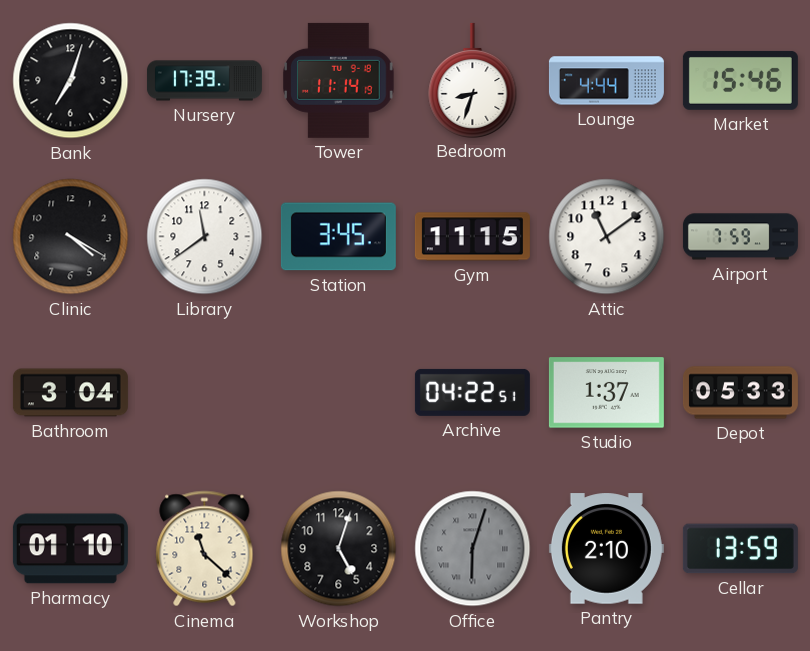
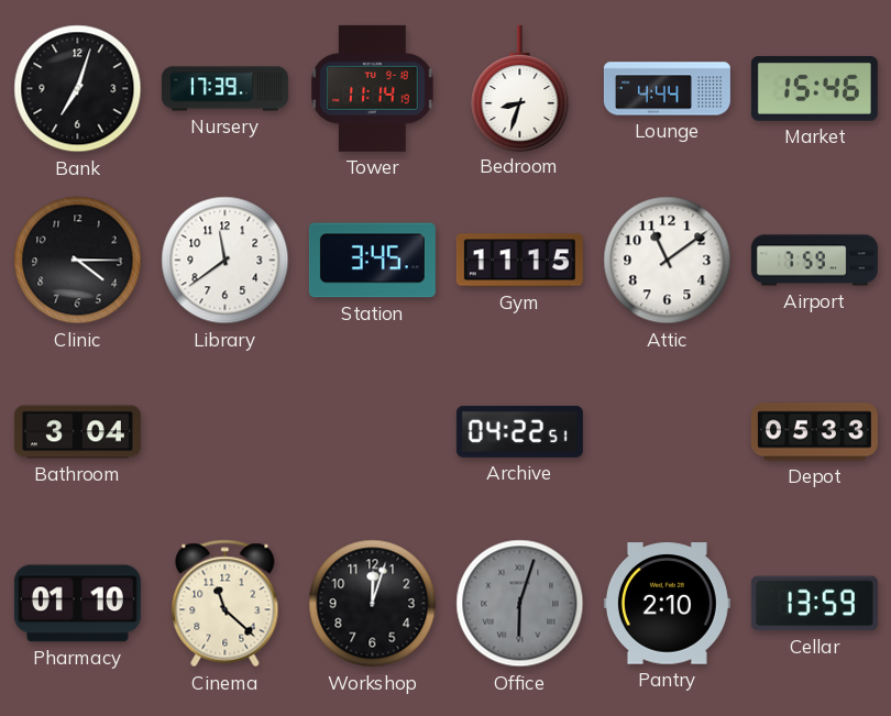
Clinic: 4:20 -> 4:15
Studio: 1:37 -> none
Workshop: 5:03 -> 12:03
